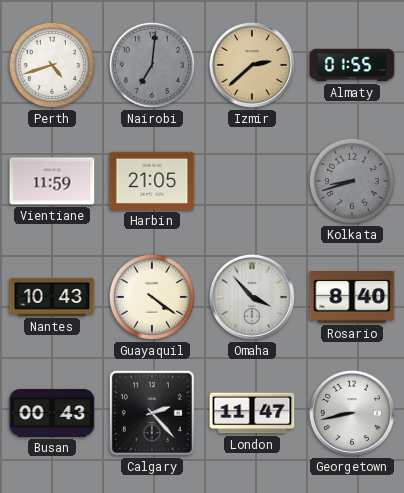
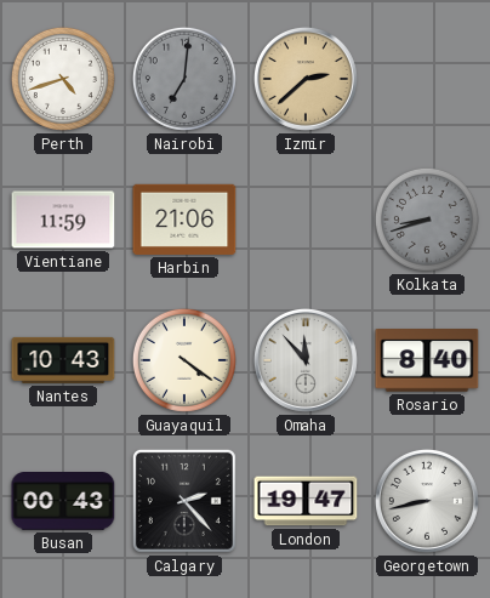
Almaty: 01:55 -> none
Harbin: 21:05 -> 21:06
Omaha: 3:53 -> 11:53
London: 11:47 -> 19:47
